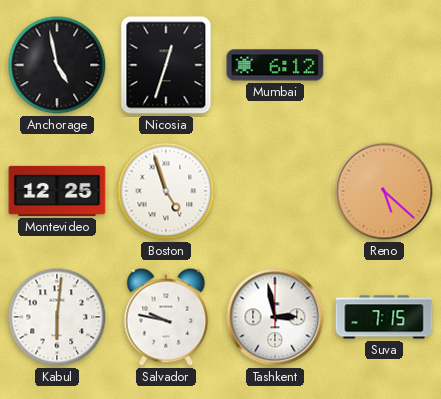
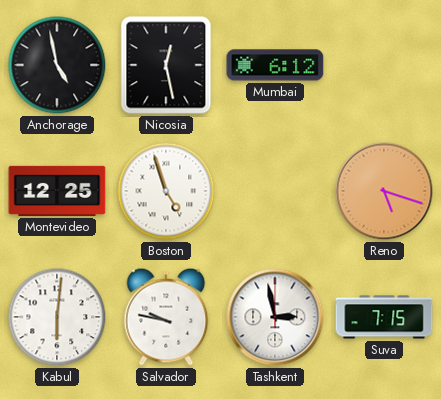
Nicosia: 12:33 -> 12:28
Reno: 5:22 -> 5:18
